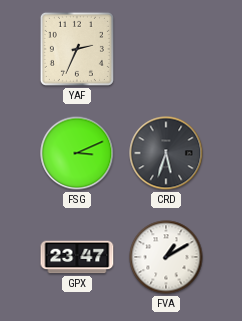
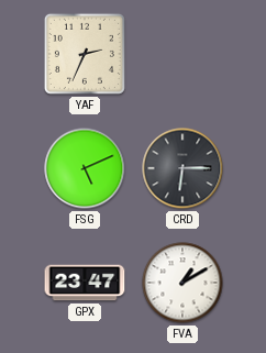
FSG: 3:11 -> 5:11
CRD: 5:33 -> 6:15
